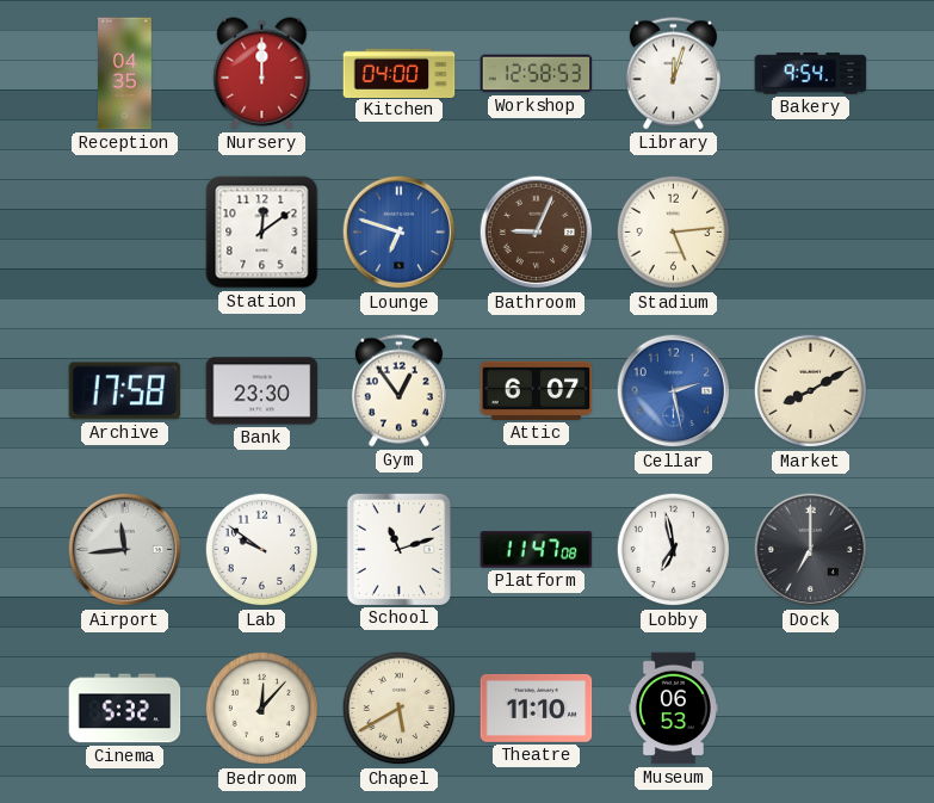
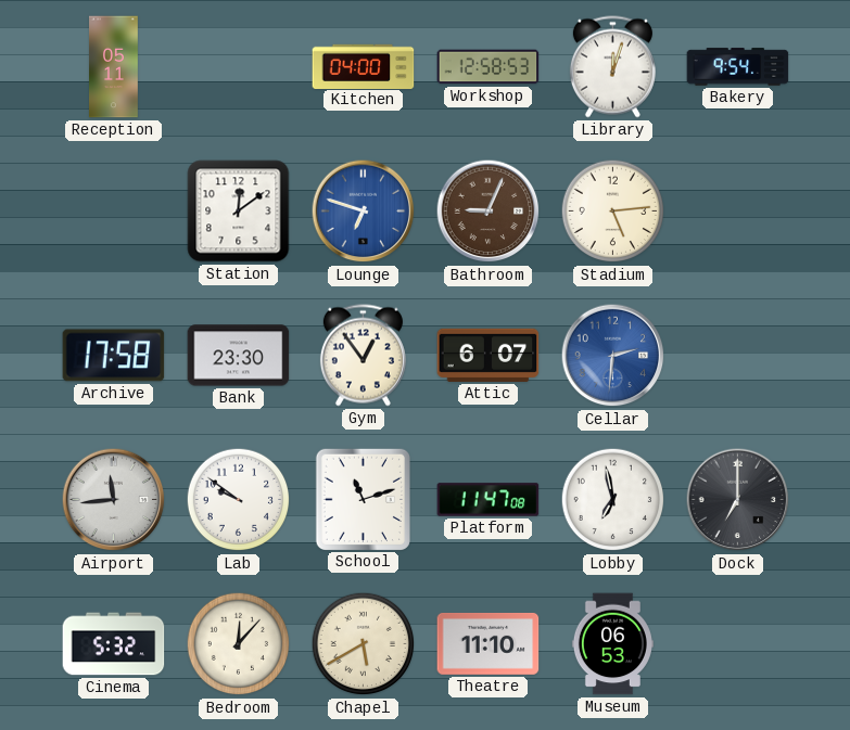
Reception: 04:35 -> 05:11
Nursery: 12:00 -> none
Cellar: 2:28 -> 2:31
Market: 8:10 -> none
